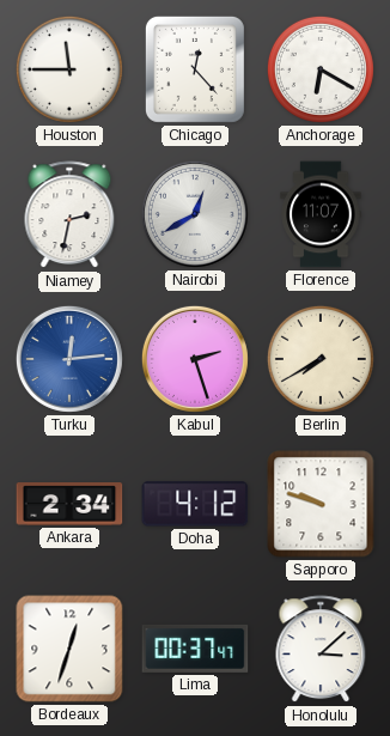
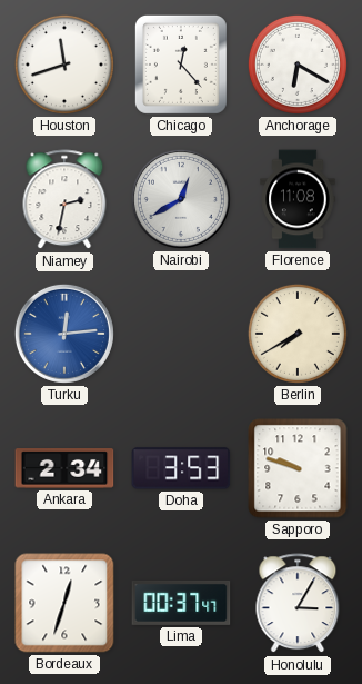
Houston: 11:45 -> 11:42
Florence: 11:07 -> 11:08
Kabul: 2:27 -> none
Doha: 4:12 -> 3:53
Honolulu: 3:08 -> 3:05
